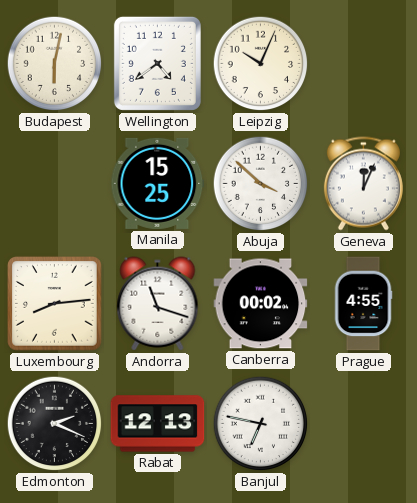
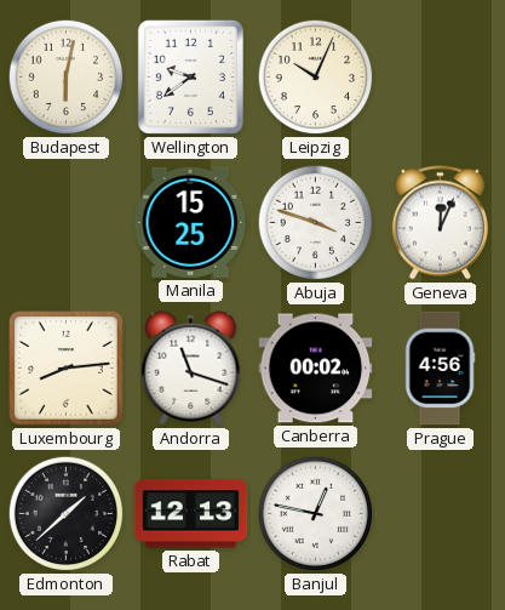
Wellington: 4:39 -> 9:39
Abuja: 3:52 -> 3:48
Prague: 4:55 -> 4:56
Edmonton: 2:19 -> 1:38
Banjul: 6:47 -> 12:47
